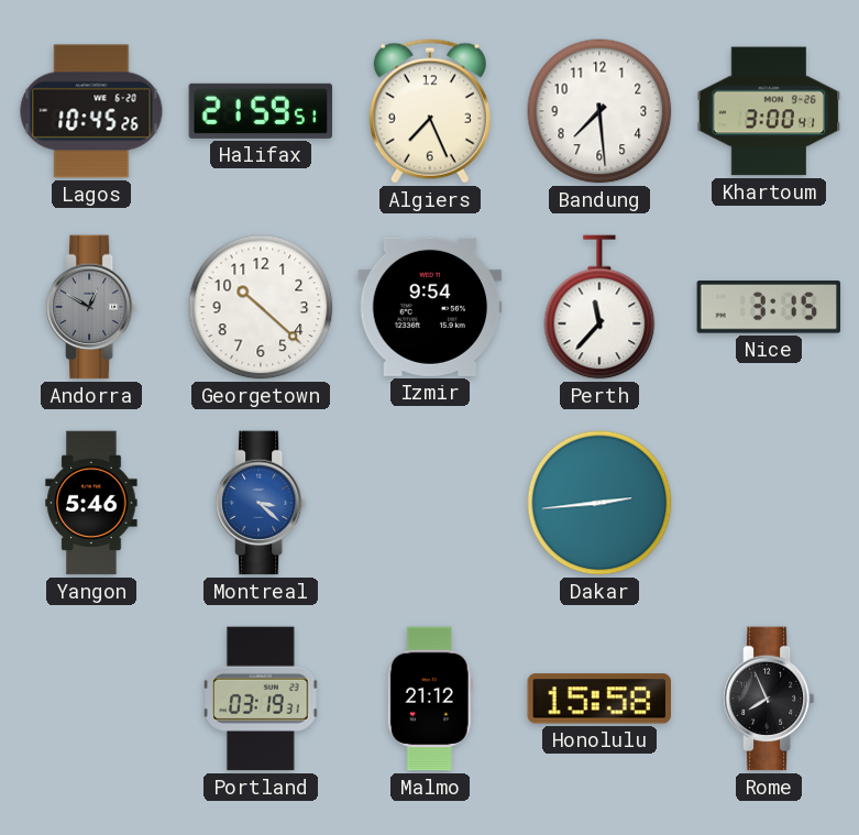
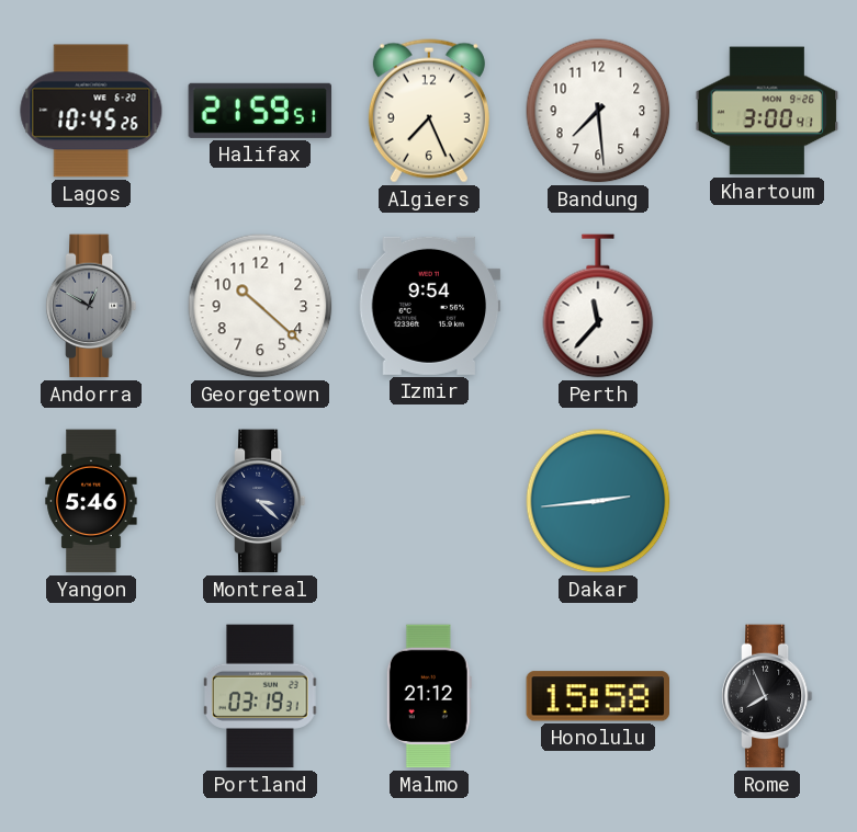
Nice: 3:15 -> none
Montreal dial: blue -> navy
